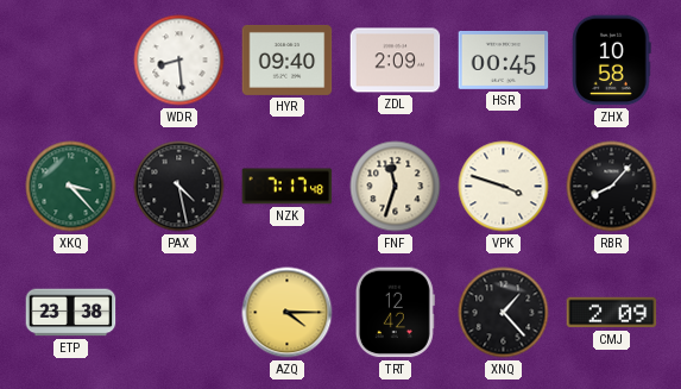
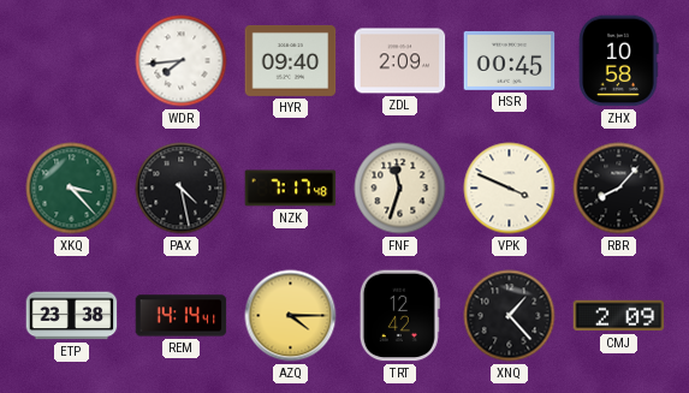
WDR: 8:29 -> 7:44
VPK: 3:48 -> 3:49
REM: none -> 14:14
